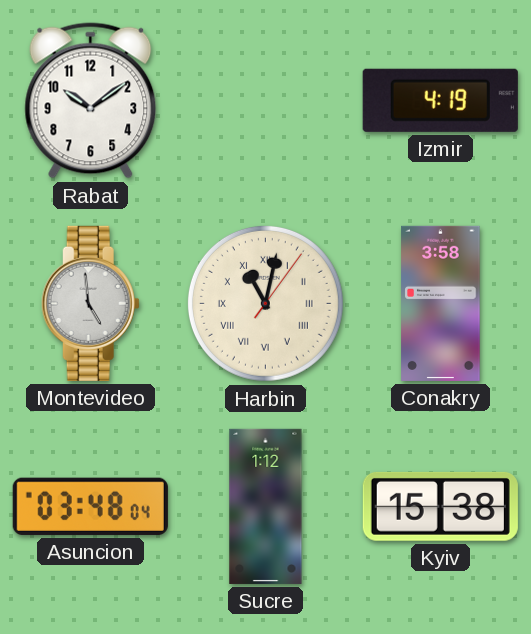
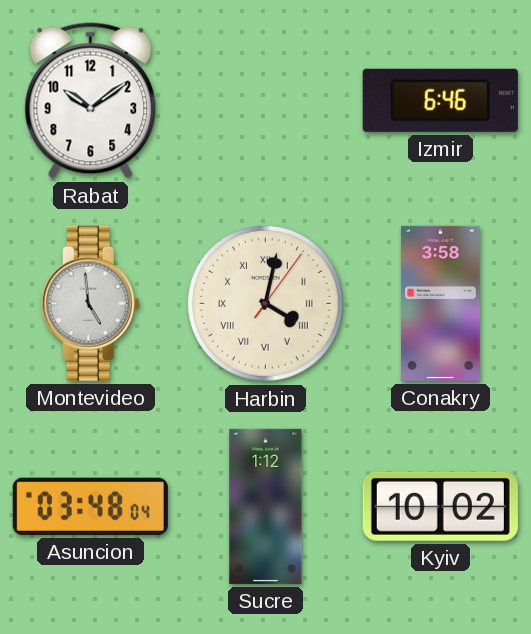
Izmir: 4:19 -> 6:46
Harbin: 11:02 -> 4:02
Kyiv: 15:38 -> 10:02
